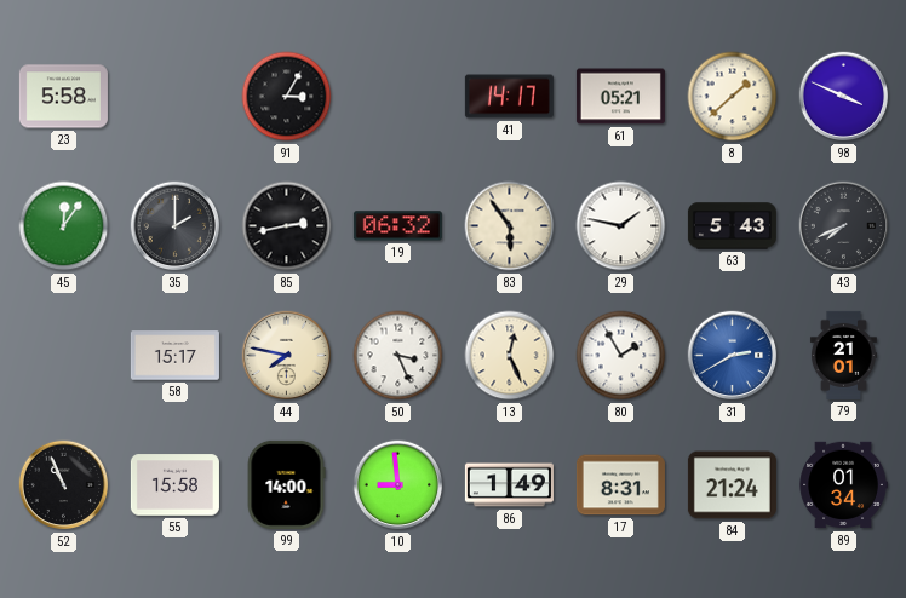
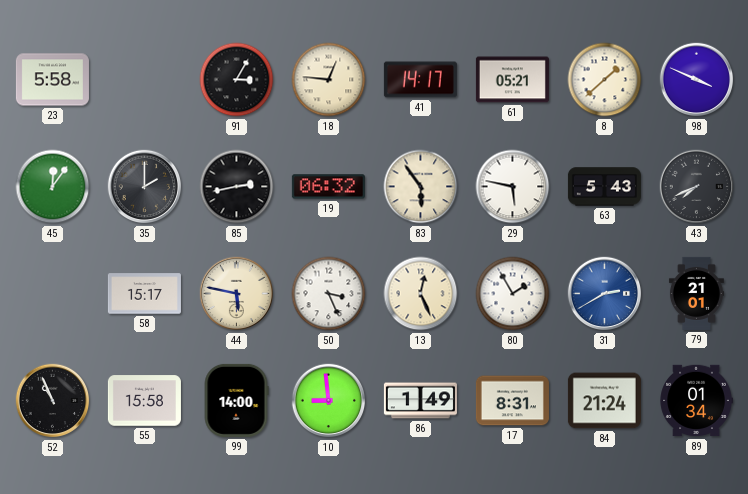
18: none -> 12:46
29: 1:47 -> 5:47
44: 7:47 -> 5:47
